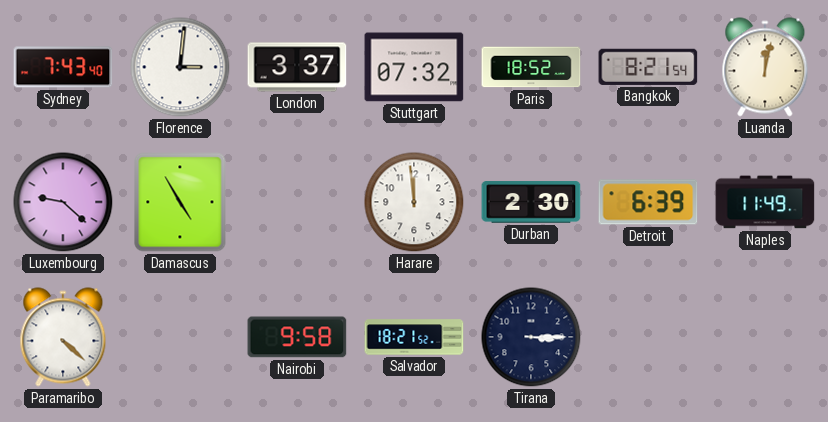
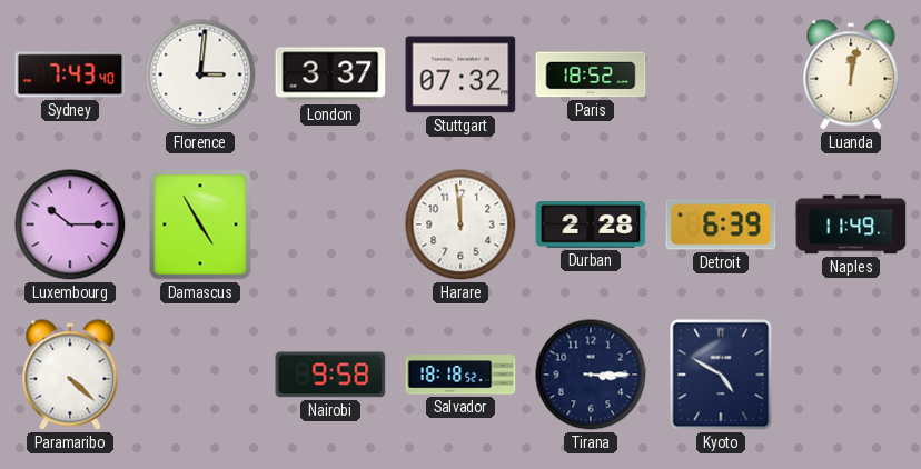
Bangkok: 8:21 -> none
Luxembourg: 9:22 -> 10:15
Durban: 2:30 -> 2:28
Salvador: 18:21 -> 18:18
Kyoto: none -> 4:50
